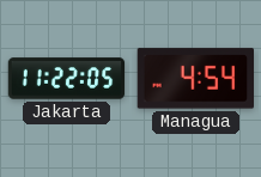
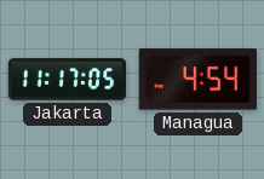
Jakarta: 11:22 -> 11:17
